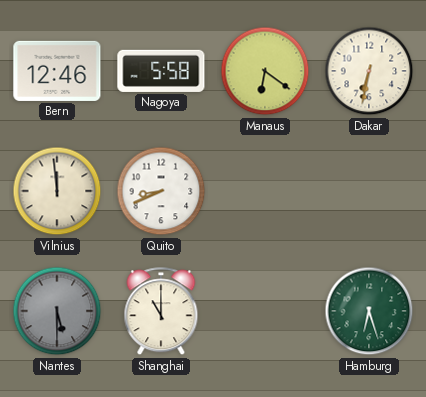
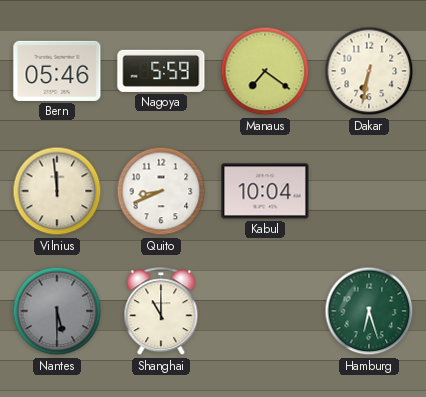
Bern: 12:46 -> 05:46
Nagoya: 5:58 -> 5:59
Manaus: 6:21 -> 7:21
Kabul: none -> 10:04
